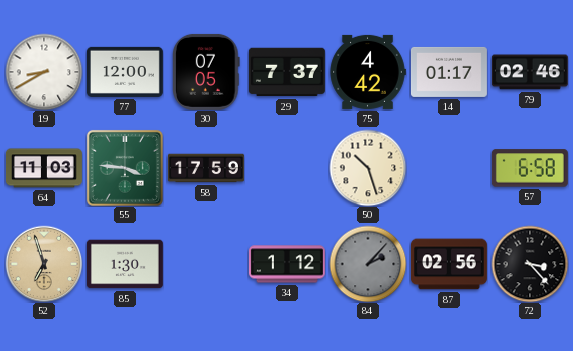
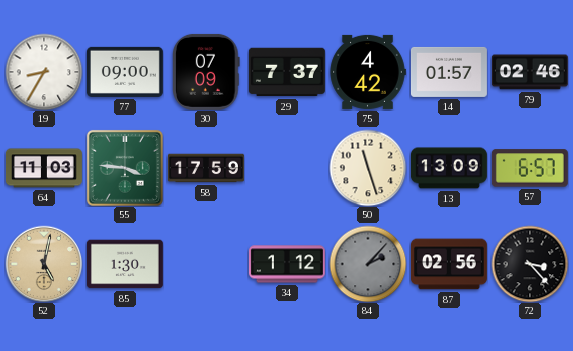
19: 8:40 -> 8:35
77: 12:00 -> 09:00
30: 07:05 -> 07:09
14: 01:17 -> 01:57
50: 10:27 -> 11:27
13: none -> 13:09
57: 6:58 -> 6:57
52: 6:57 -> 5:02
